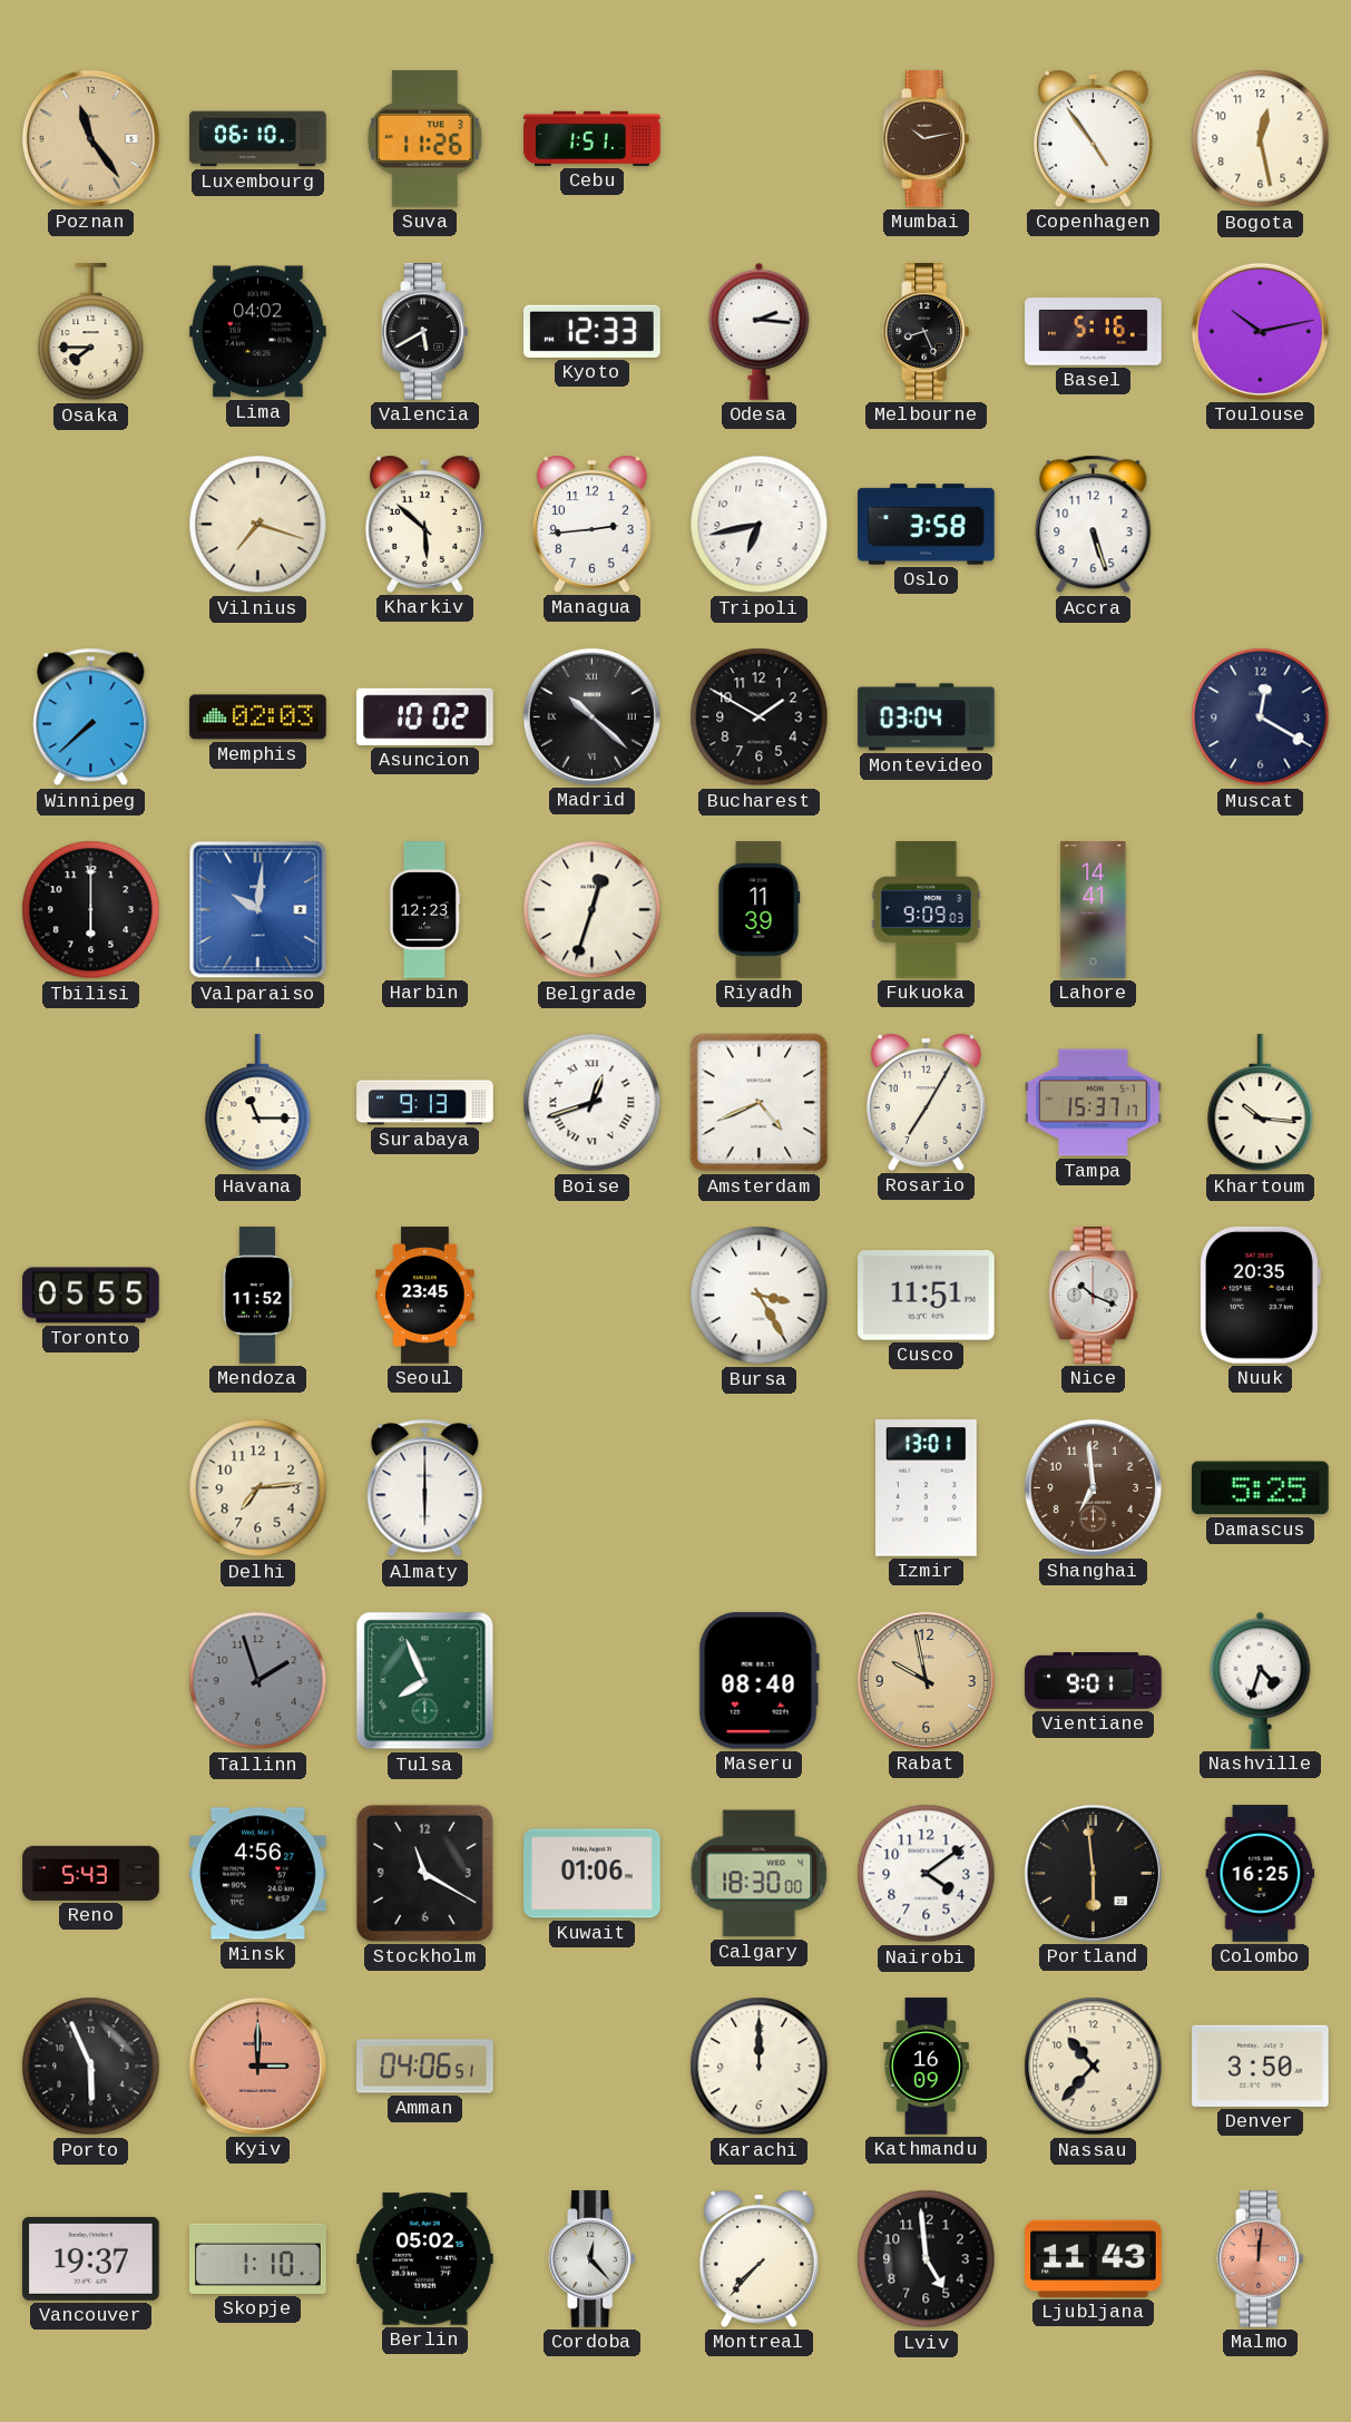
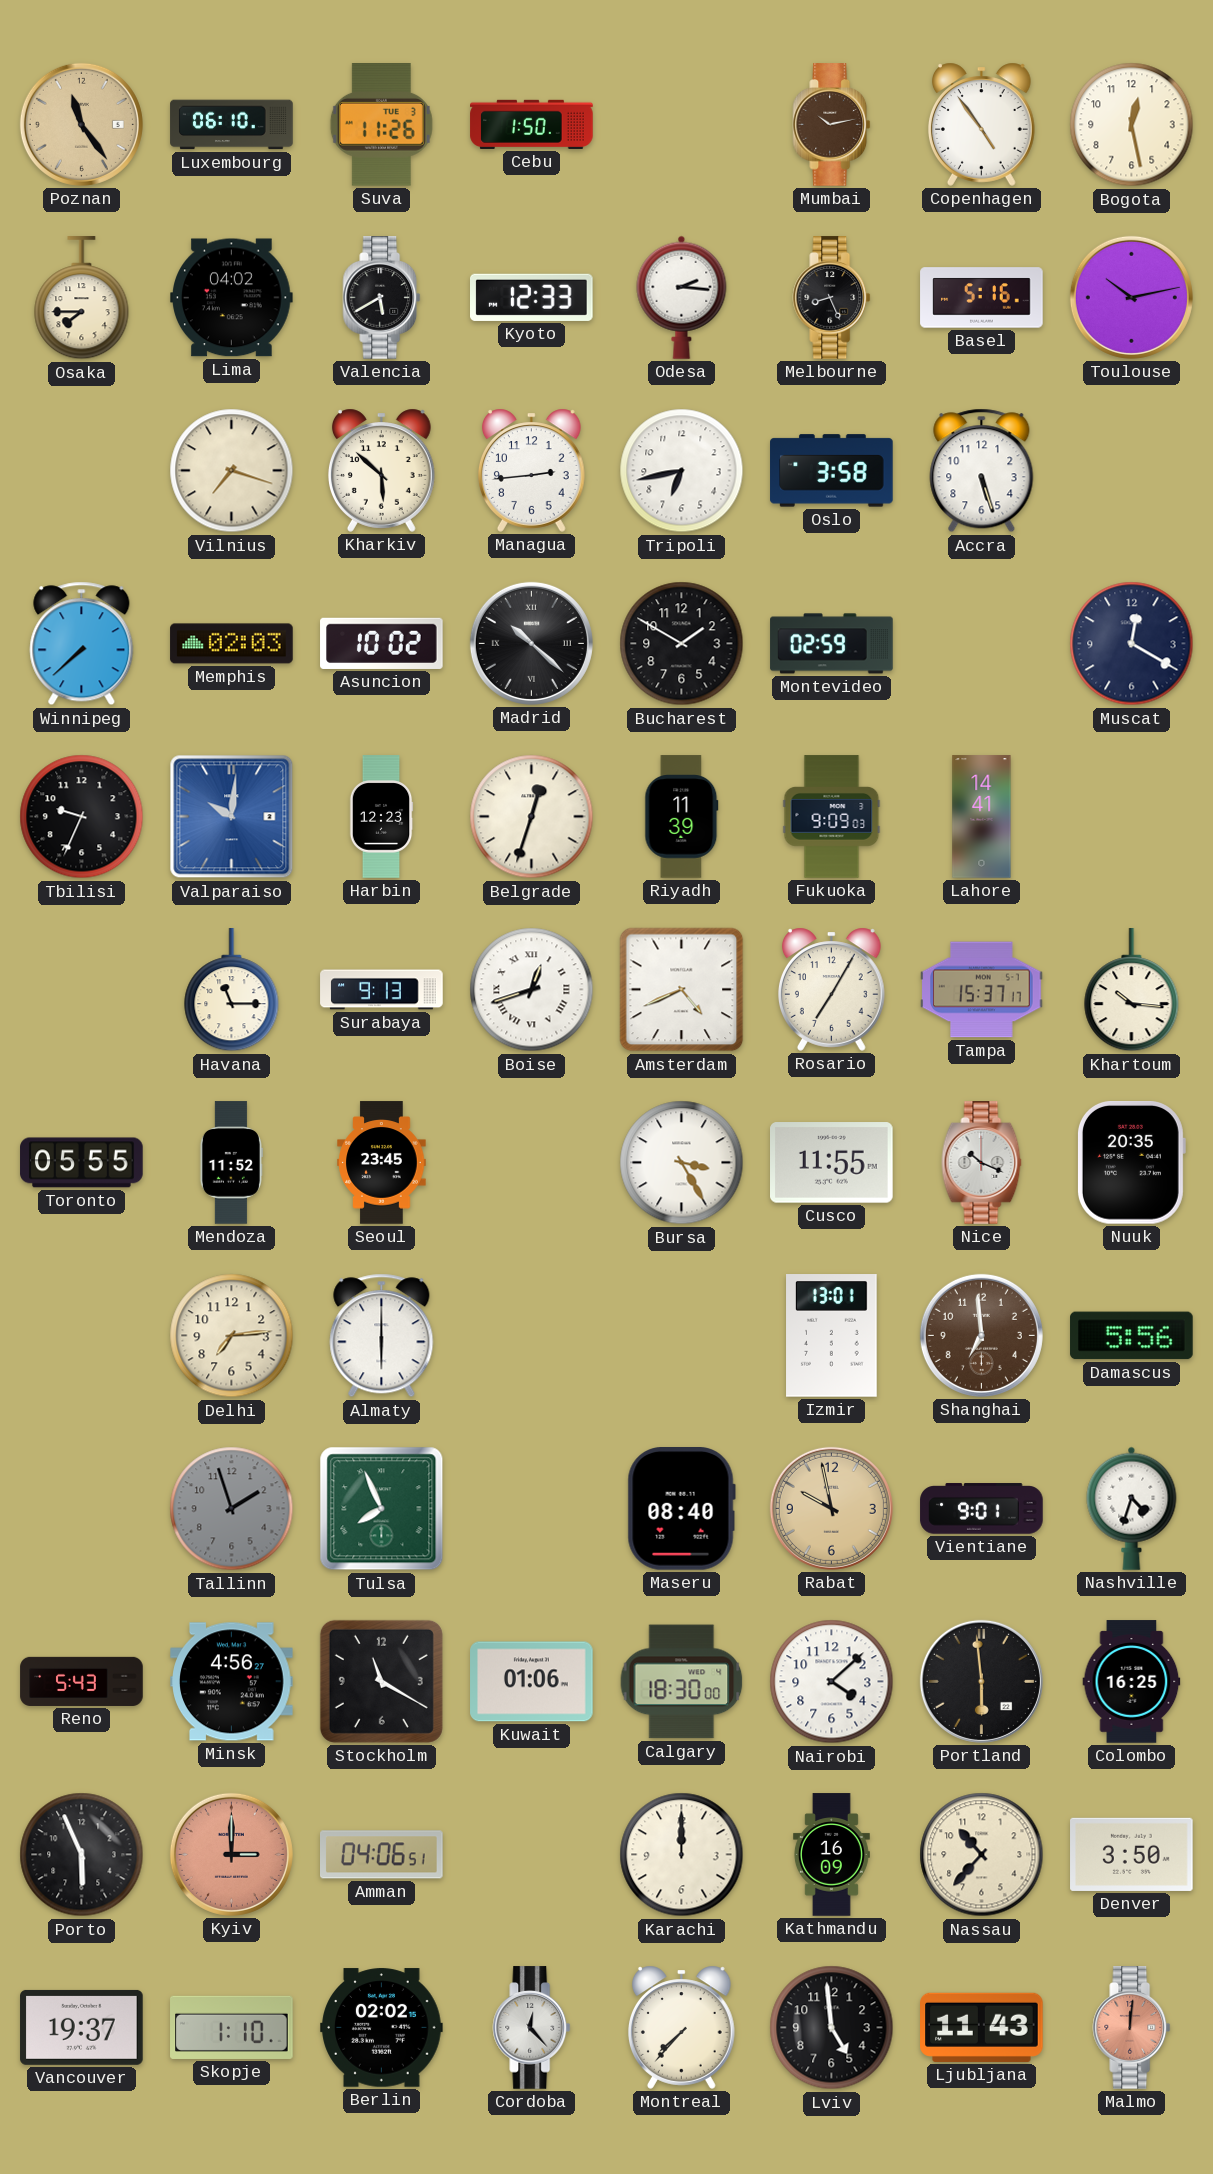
Cebu: 1:51 -> 1:50
Montevideo: 03:04 -> 02:59
Tbilisi: 6:00 -> 9:34
Cusco: 11:51 -> 11:55
Damascus: 5:25 -> 5:56
Nairobi: 4:09 -> 4:08
Berlin: 05:02 -> 02:02
